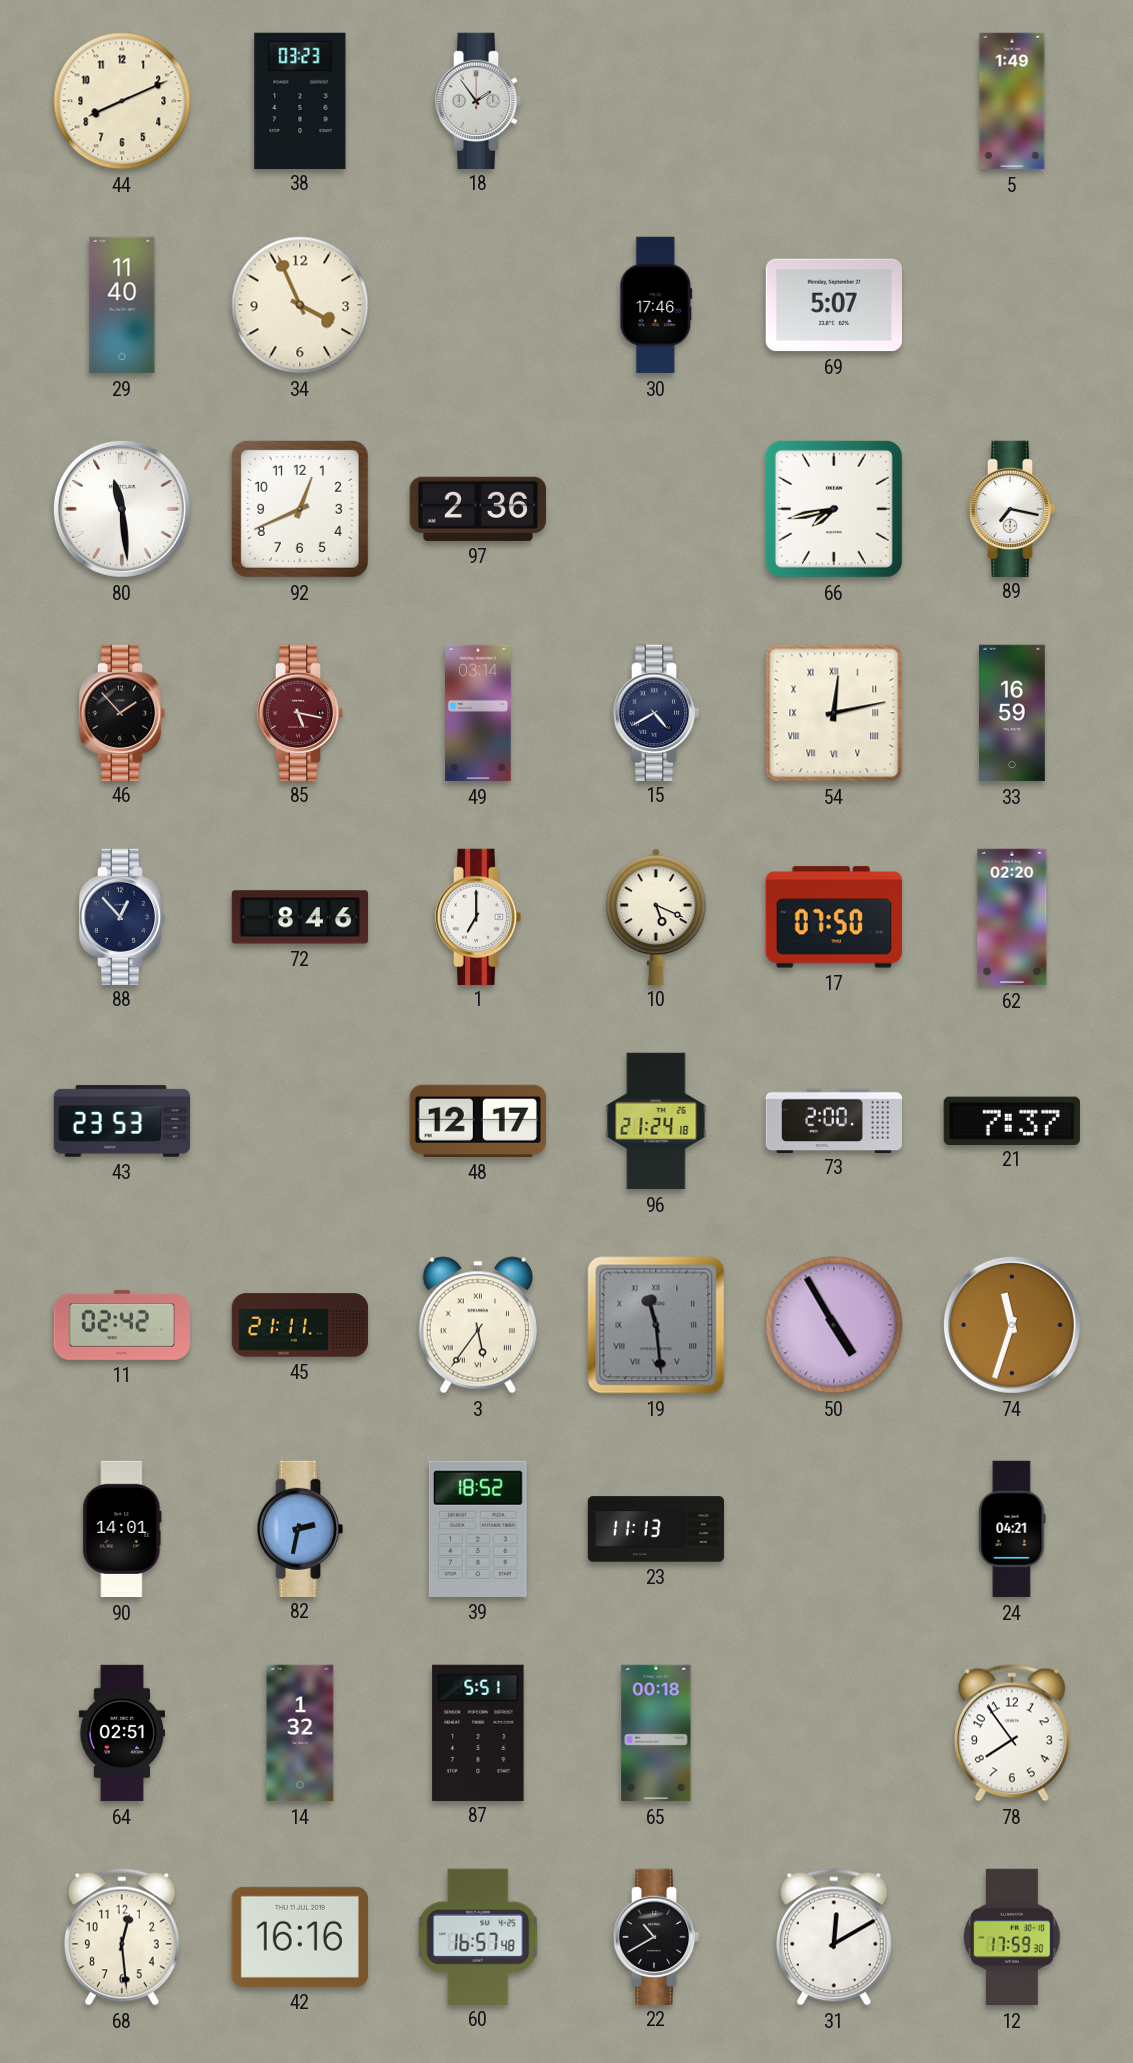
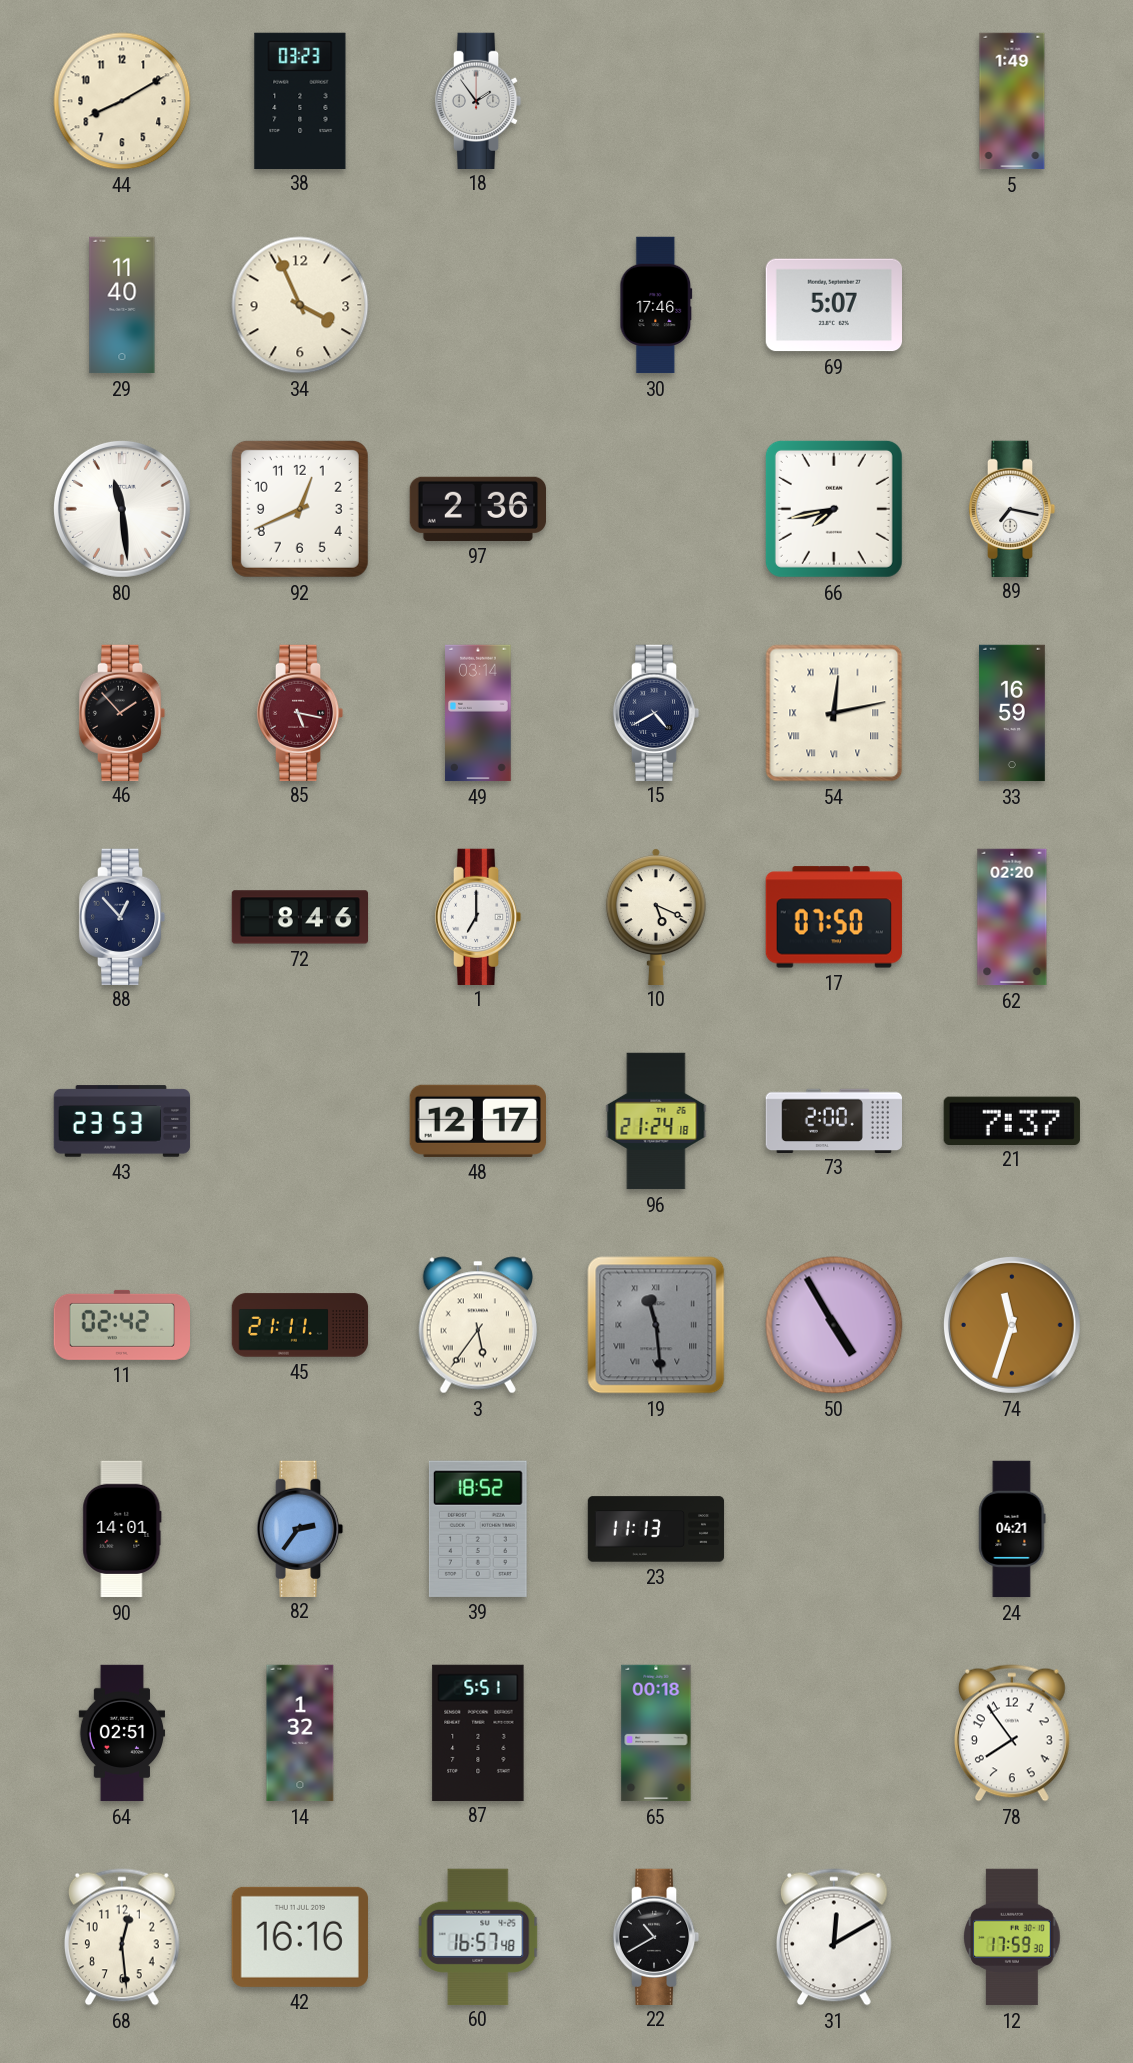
44: 8:11 -> 8:10
82: 2:32 -> 2:36
